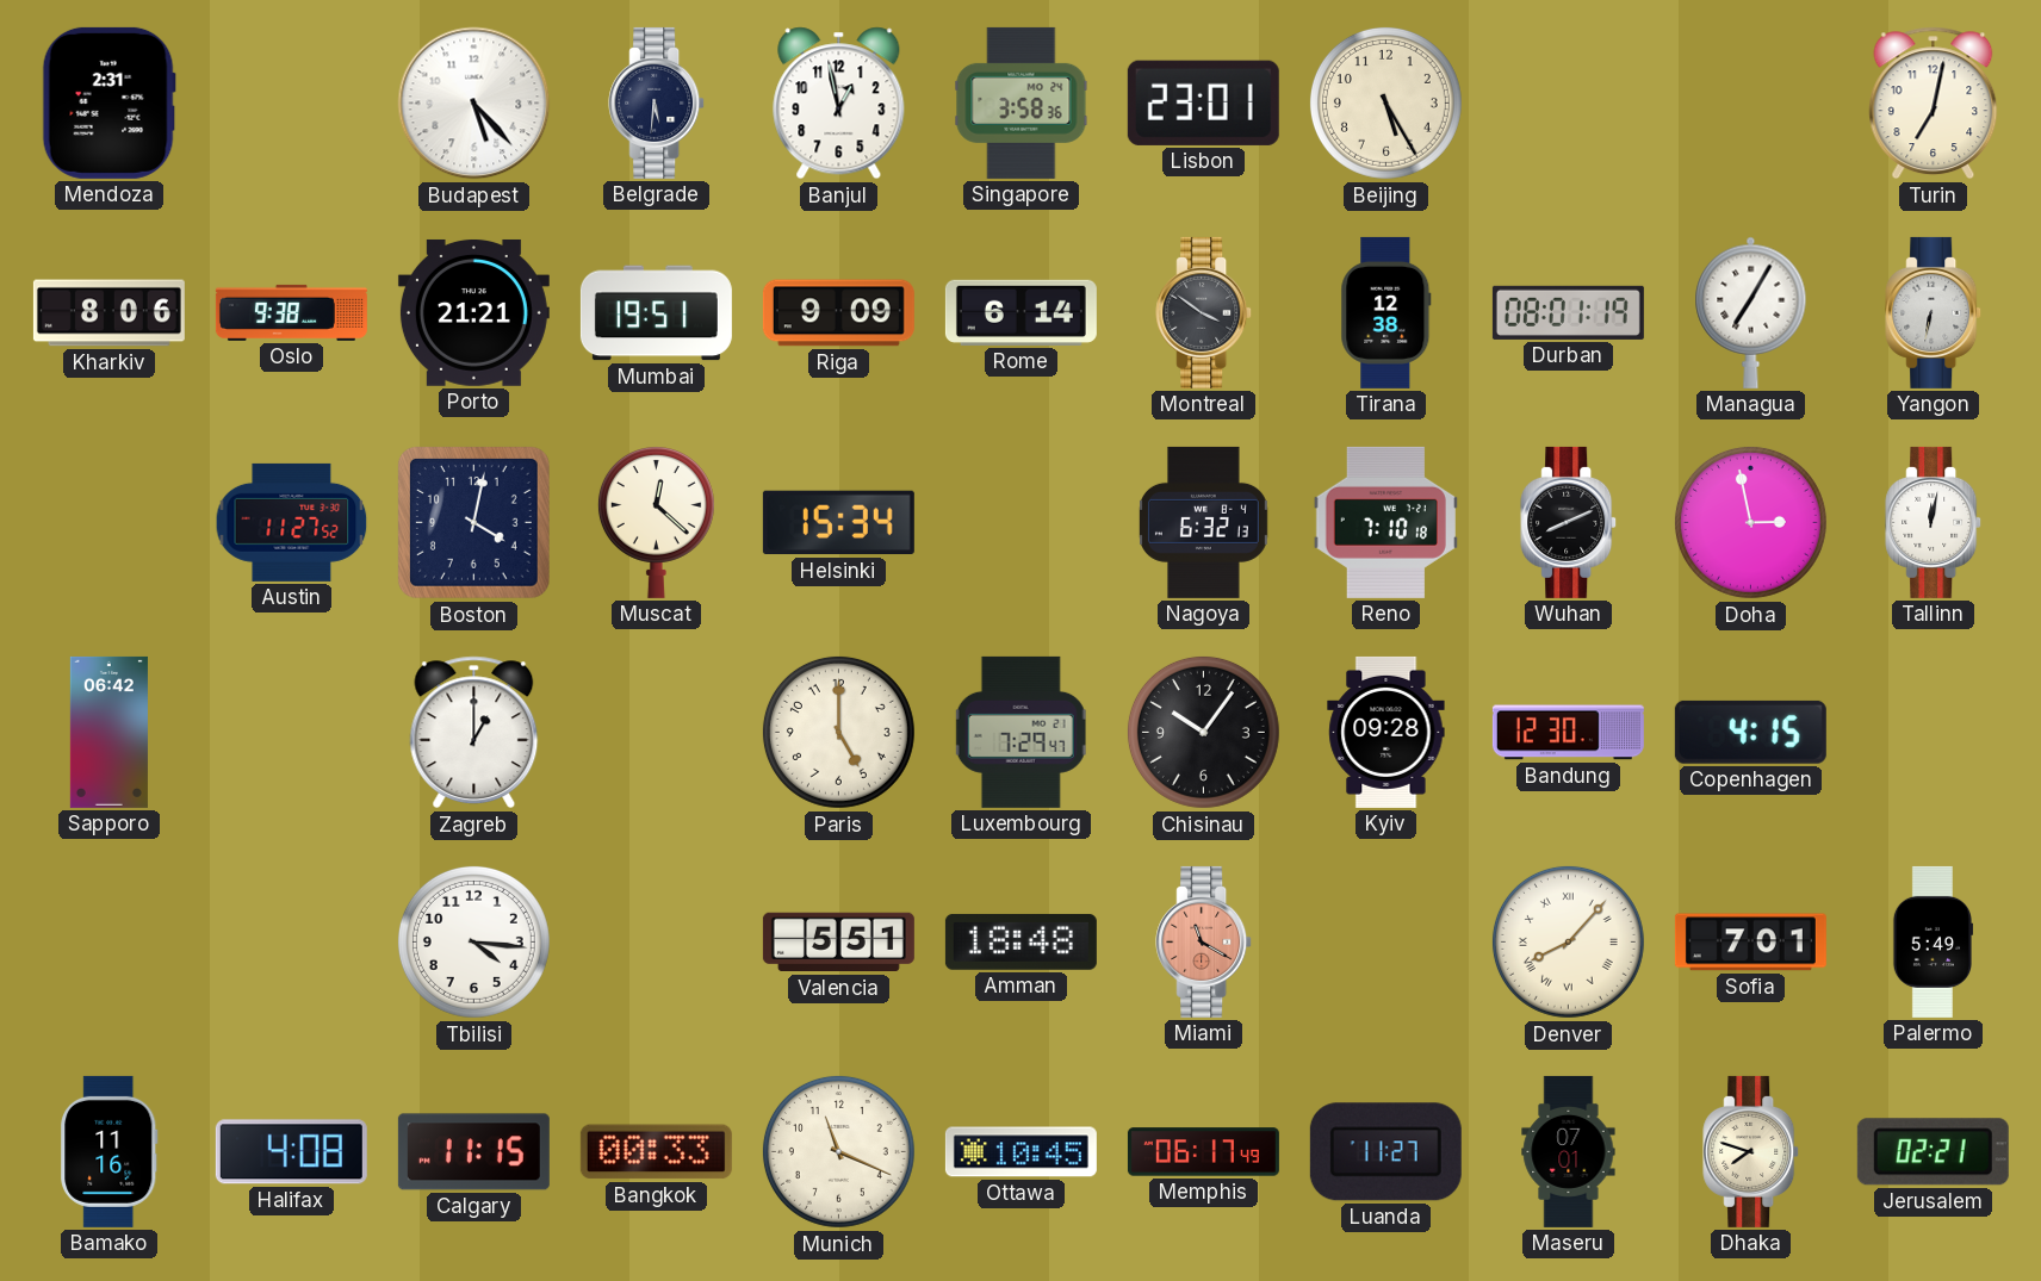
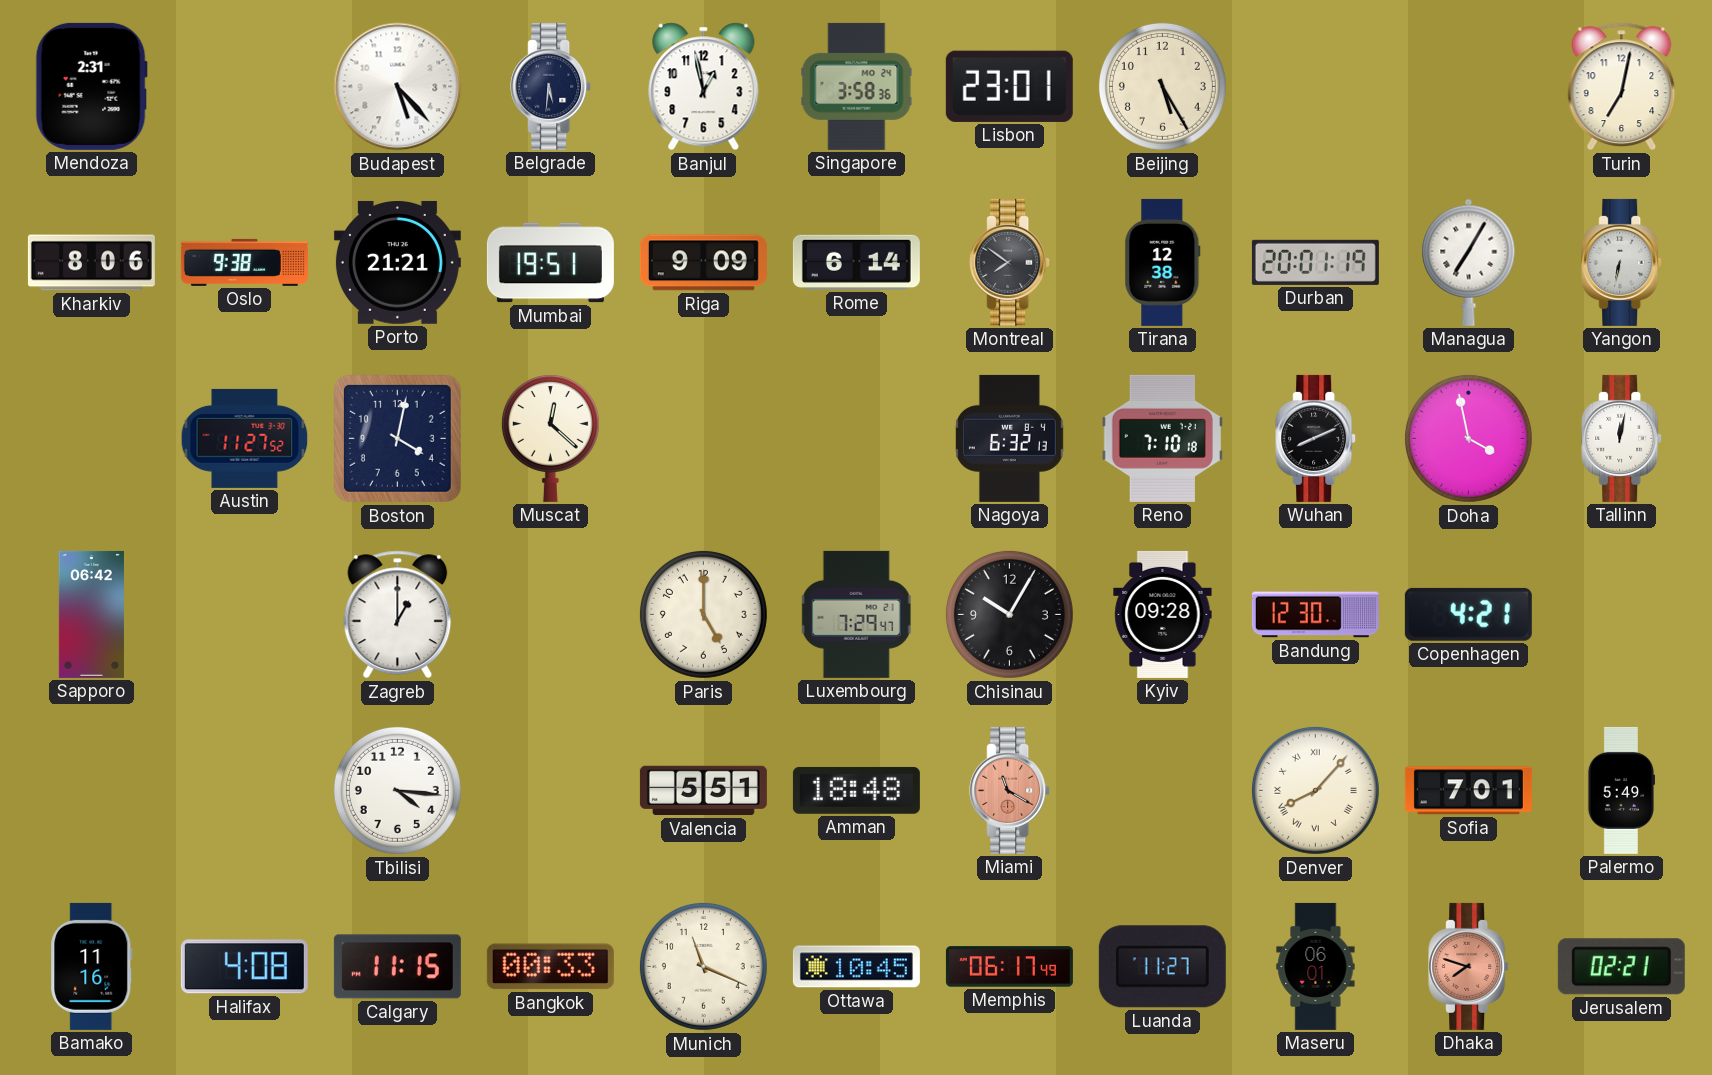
Montreal: 3:51 -> 7:51
Durban: 08:01 -> 20:01
Helsinki: 15:34 -> none
Doha: 2:58 -> 3:58
Chisinau: 10:06 -> 10:05
Copenhagen: 4:15 -> 4:21
Maseru: 07:01 -> 06:01
Dhaka dial: cream -> salmon
